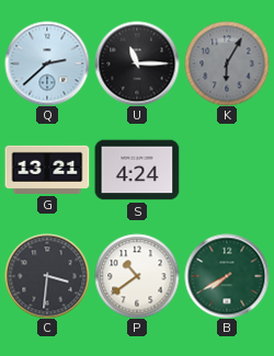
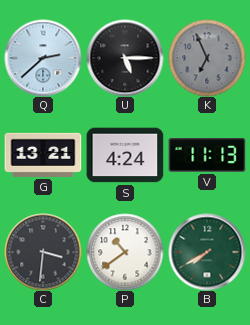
U: 11:15 -> 5:15
K: 6:05 -> 6:56
V: none -> 11:13
